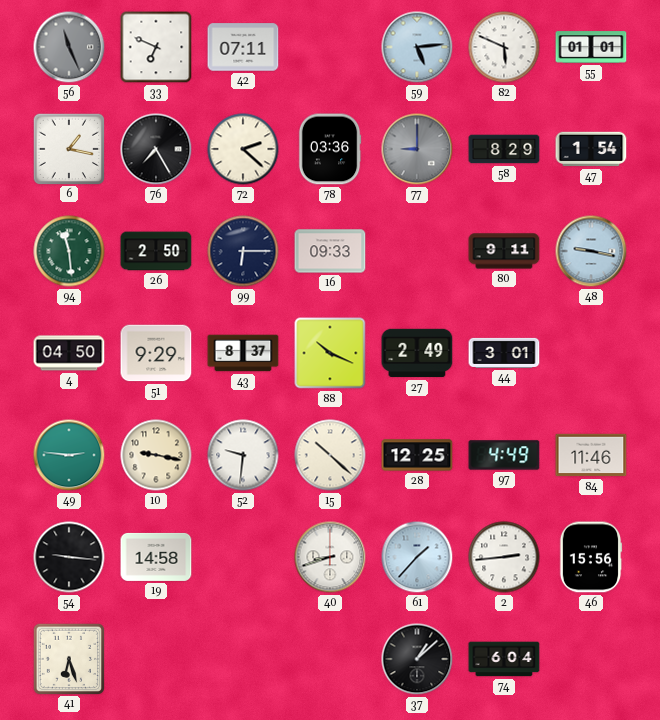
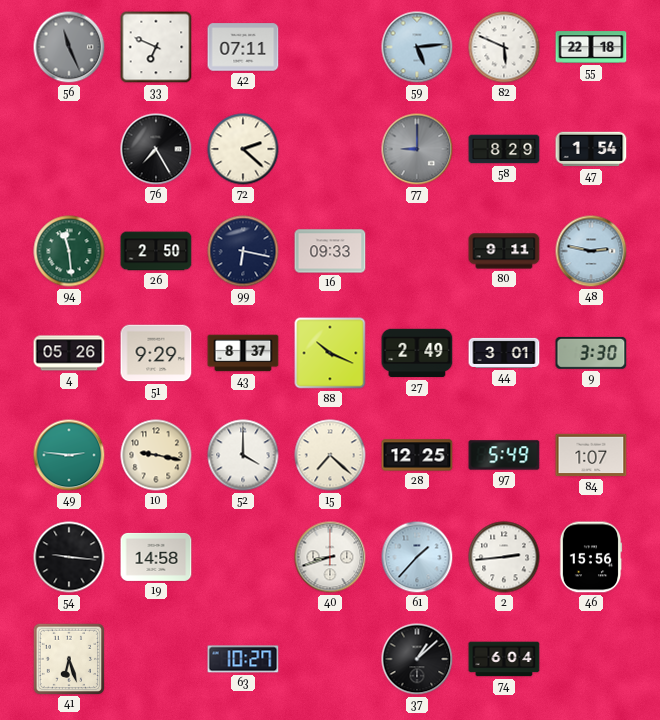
55: 01:01 -> 22:18
6: 1:17 -> none
78: 03:36 -> none
99: 6:15 -> 6:17
48: 9:17 -> 2:47
4: 04:50 -> 05:26
9: none -> 3:30
52: 9:31 -> 4:00
15: 10:22 -> 7:22
97: 4:49 -> 5:49
84: 11:46 -> 1:07
63: none -> 10:27
